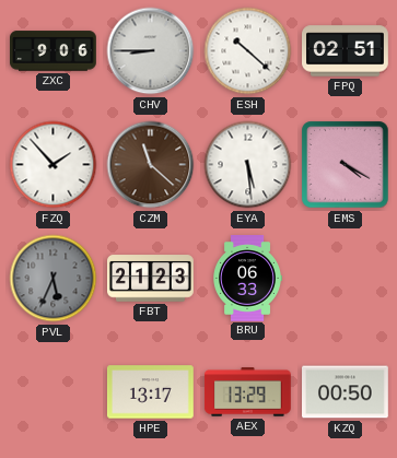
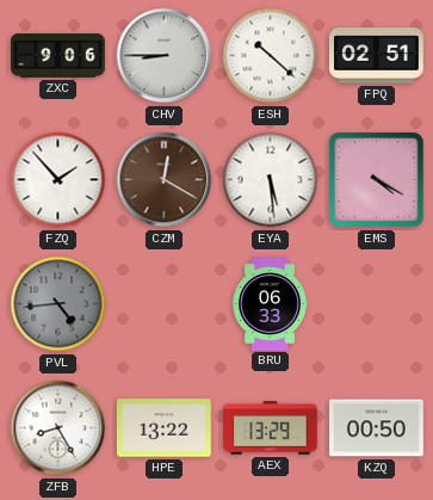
CZM: 11:22 -> 12:20
PVL: 5:34 -> 4:44
FBT: 21:23 -> none
ZFB: none -> 8:25
HPE: 13:17 -> 13:22
